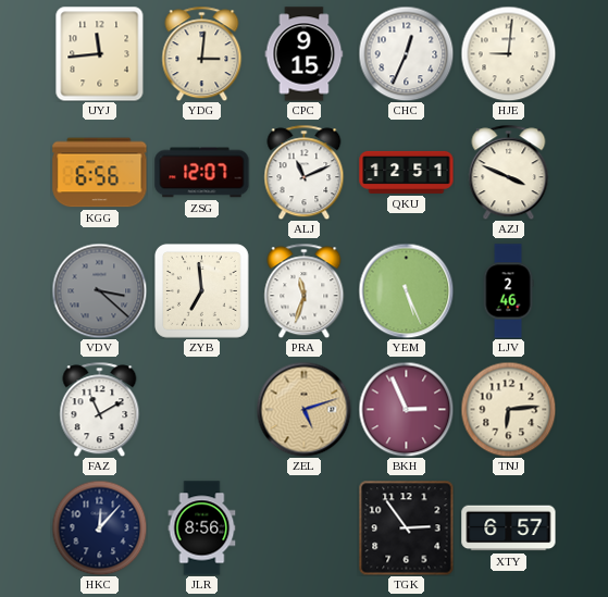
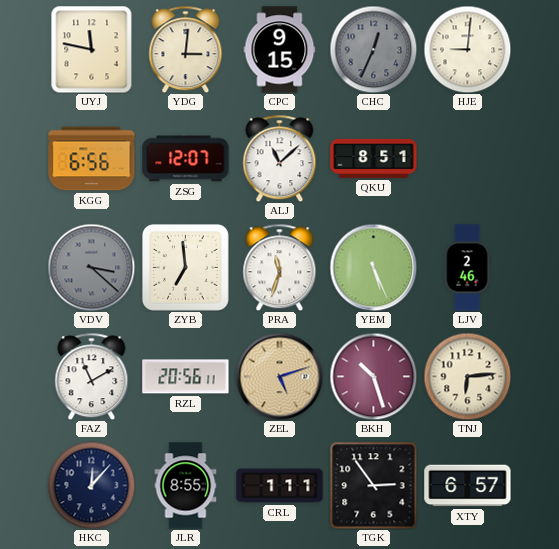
UYJ: 11:44 -> 11:47
CHC dial: white -> grey
ALJ: 11:11 -> 11:08
QKU: 12:51 -> 8:51
AZJ: 3:49 -> none
RZL: none -> 20:56
BKH: 2:56 -> 10:27
JLR: 8:56 -> 8:55
CRL: none -> 1:11
